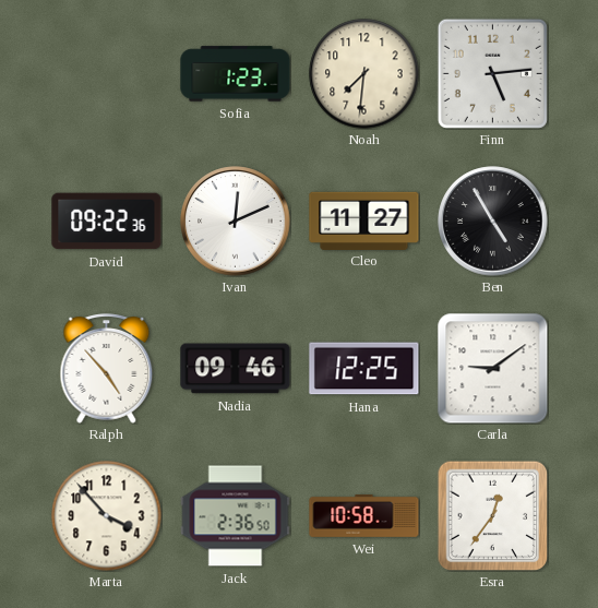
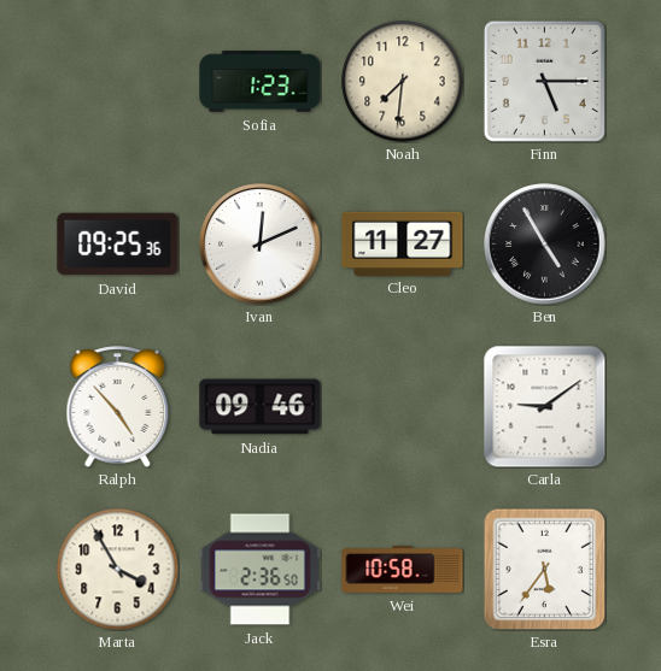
Finn: 5:14 -> 5:15
David: 09:22 -> 09:25
Hana: 12:25 -> none
Marta: 3:53 -> 3:55
Esra: 12:36 -> 5:36
